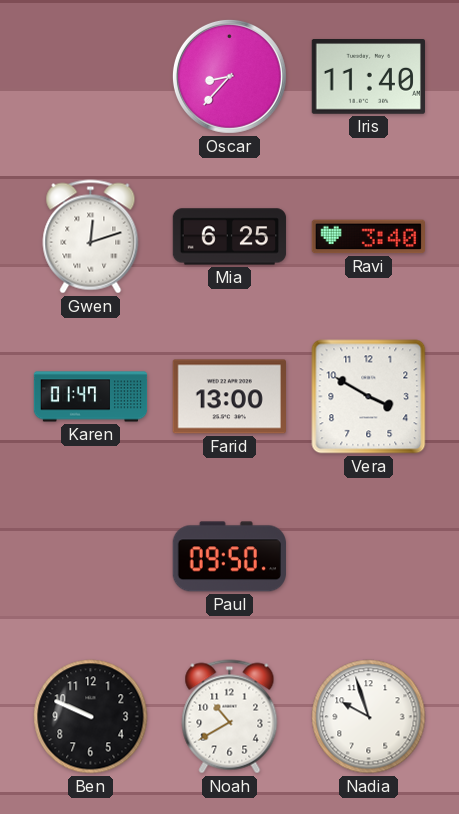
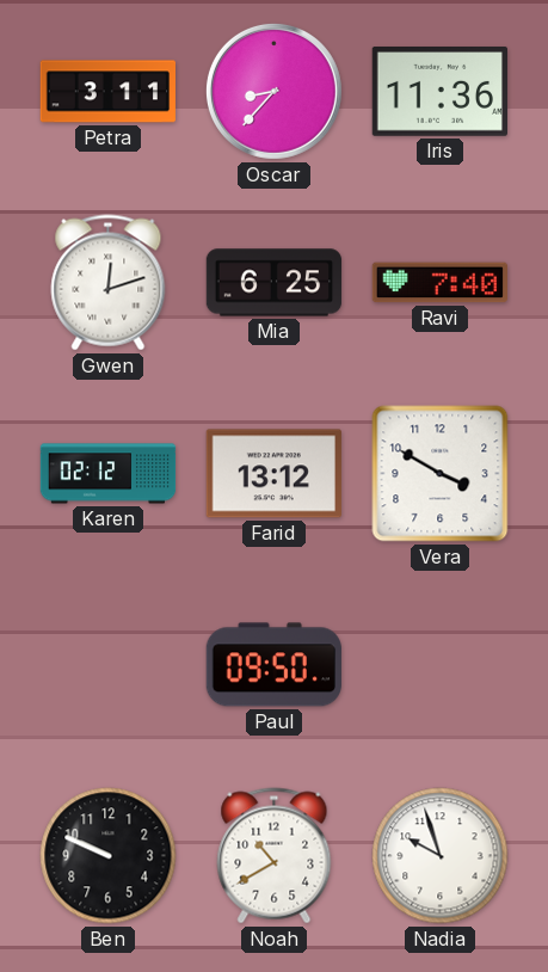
Petra: none -> 3:11
Iris: 11:40 -> 11:36
Ravi: 3:40 -> 7:40
Karen: 01:47 -> 02:12
Farid: 13:00 -> 13:12
